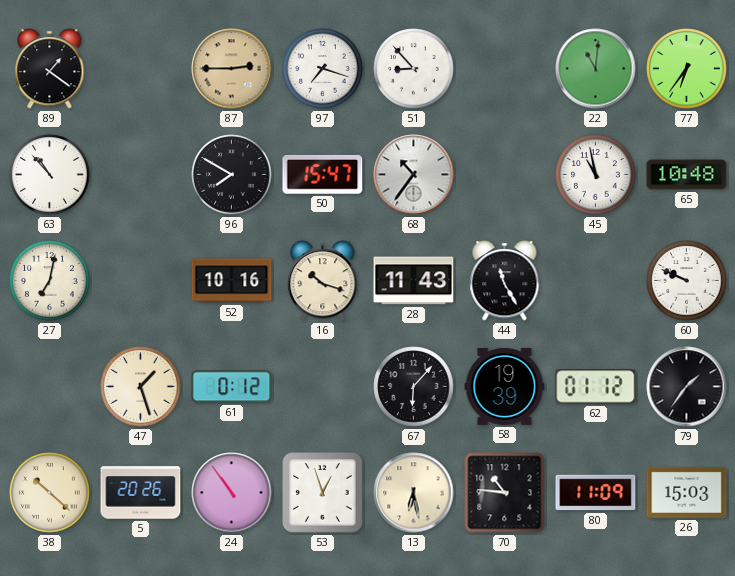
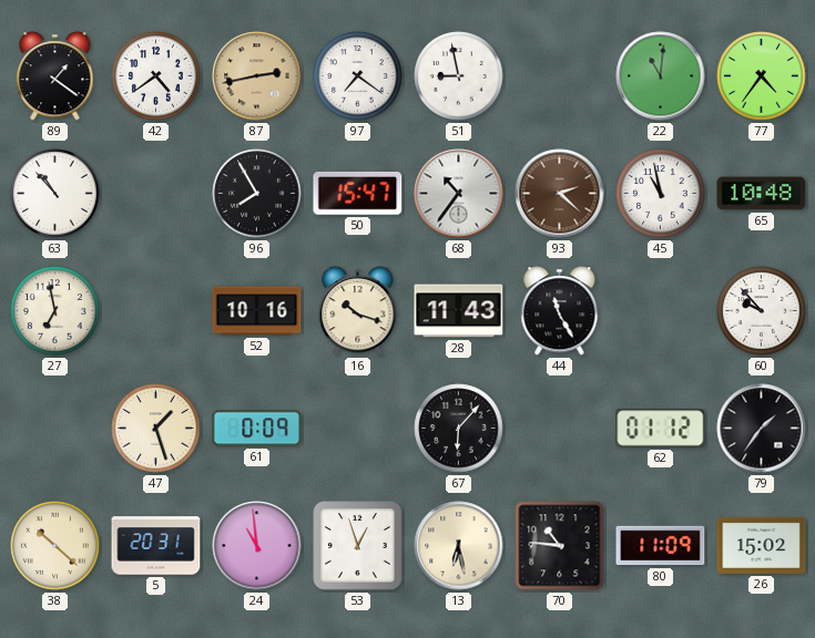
42: none -> 4:39
87: 2:45 -> 2:43
97: 7:18 -> 7:21
51: 8:53 -> 8:58
77: 6:36 -> 4:36
96: 7:50 -> 7:55
93: none -> 2:22
27: 7:02 -> 6:58
60: 9:49 -> 9:53
61: 0:12 -> 0:09
58: 19:39 -> none
5: 20:26 -> 20:31
24: 10:54 -> 10:59
26: 15:03 -> 15:02
